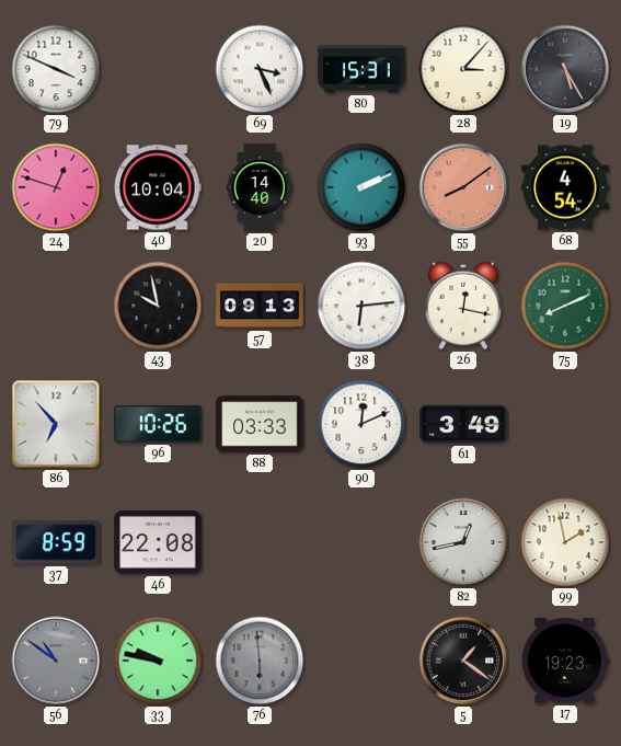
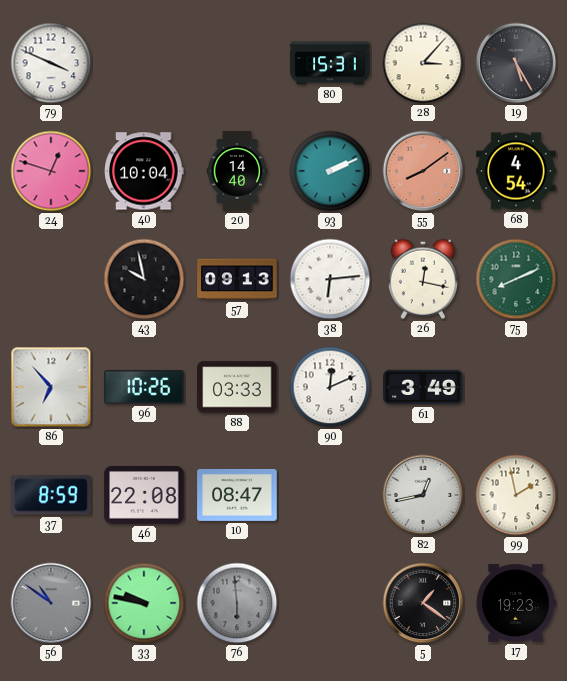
69: 3:26 -> none
10: none -> 08:47
